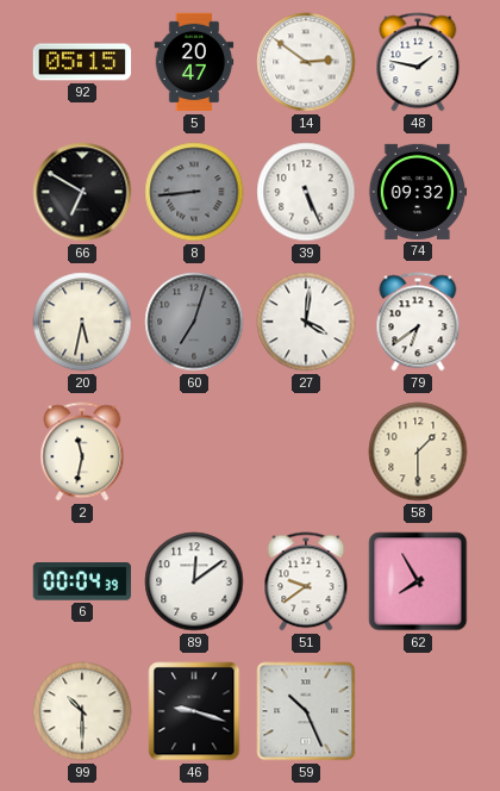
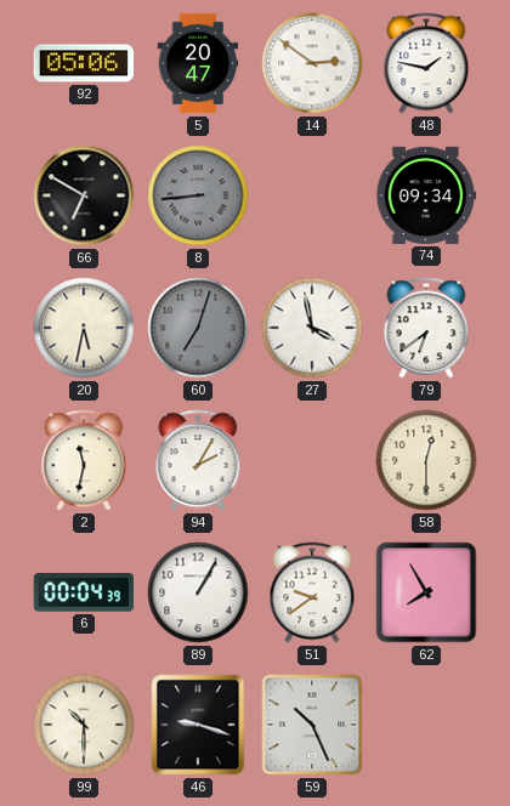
92: 05:15 -> 05:06
39: 5:26 -> none
74: 09:32 -> 09:34
27: 4:01 -> 3:58
94: none -> 2:05
58: 1:30 -> 12:30
89: 12:09 -> 1:05
